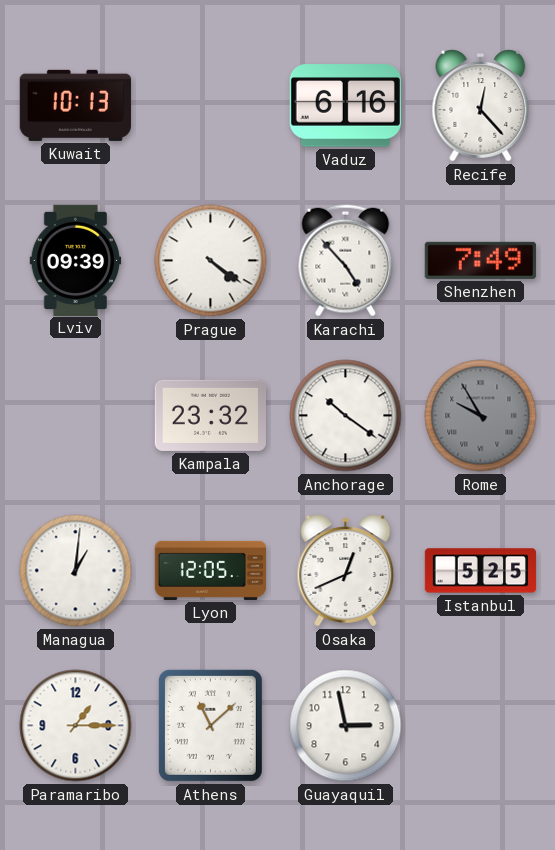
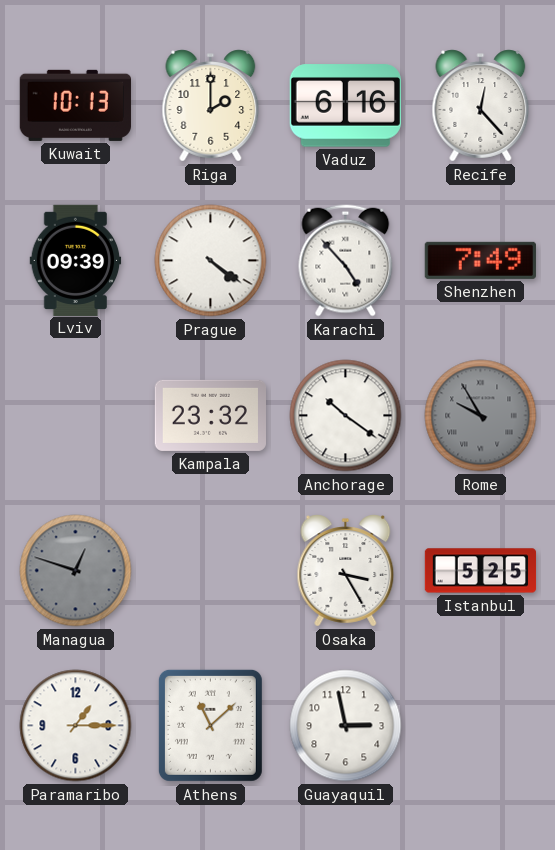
Riga: none -> 2:00
Managua: 1:01 -> 12:48
Managua dial: white -> grey
Lyon: 12:05 -> none
Osaka: 12:41 -> 3:25
